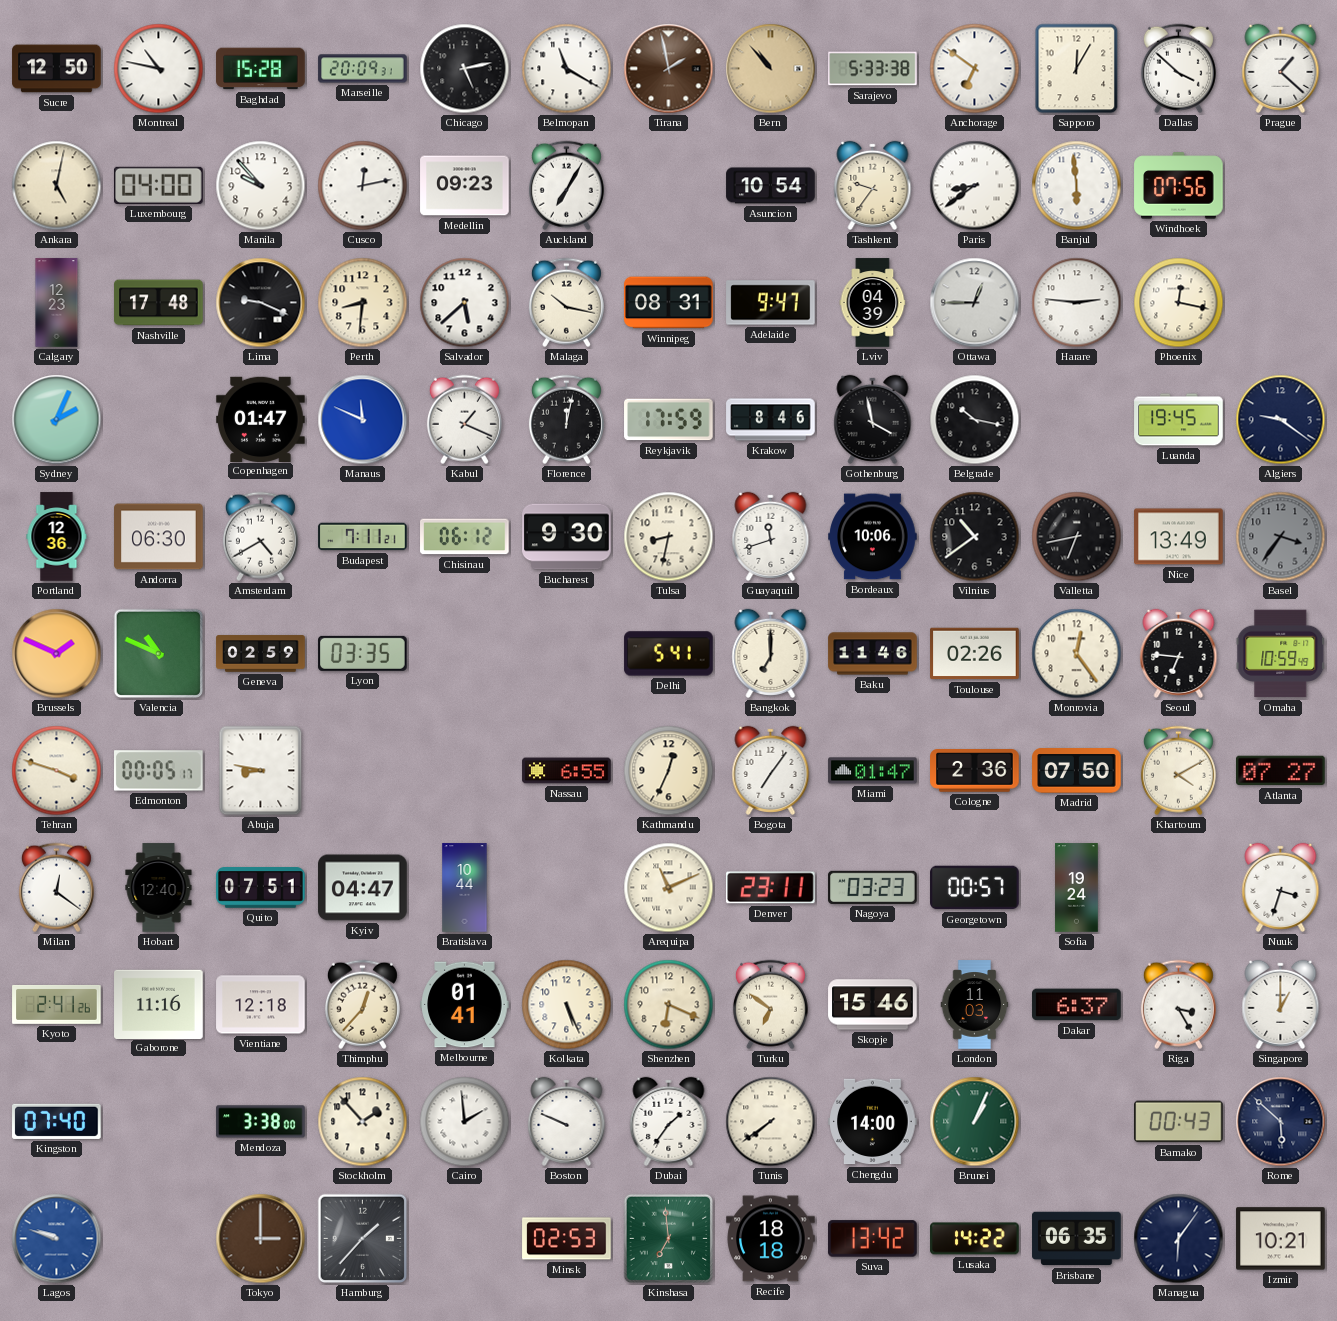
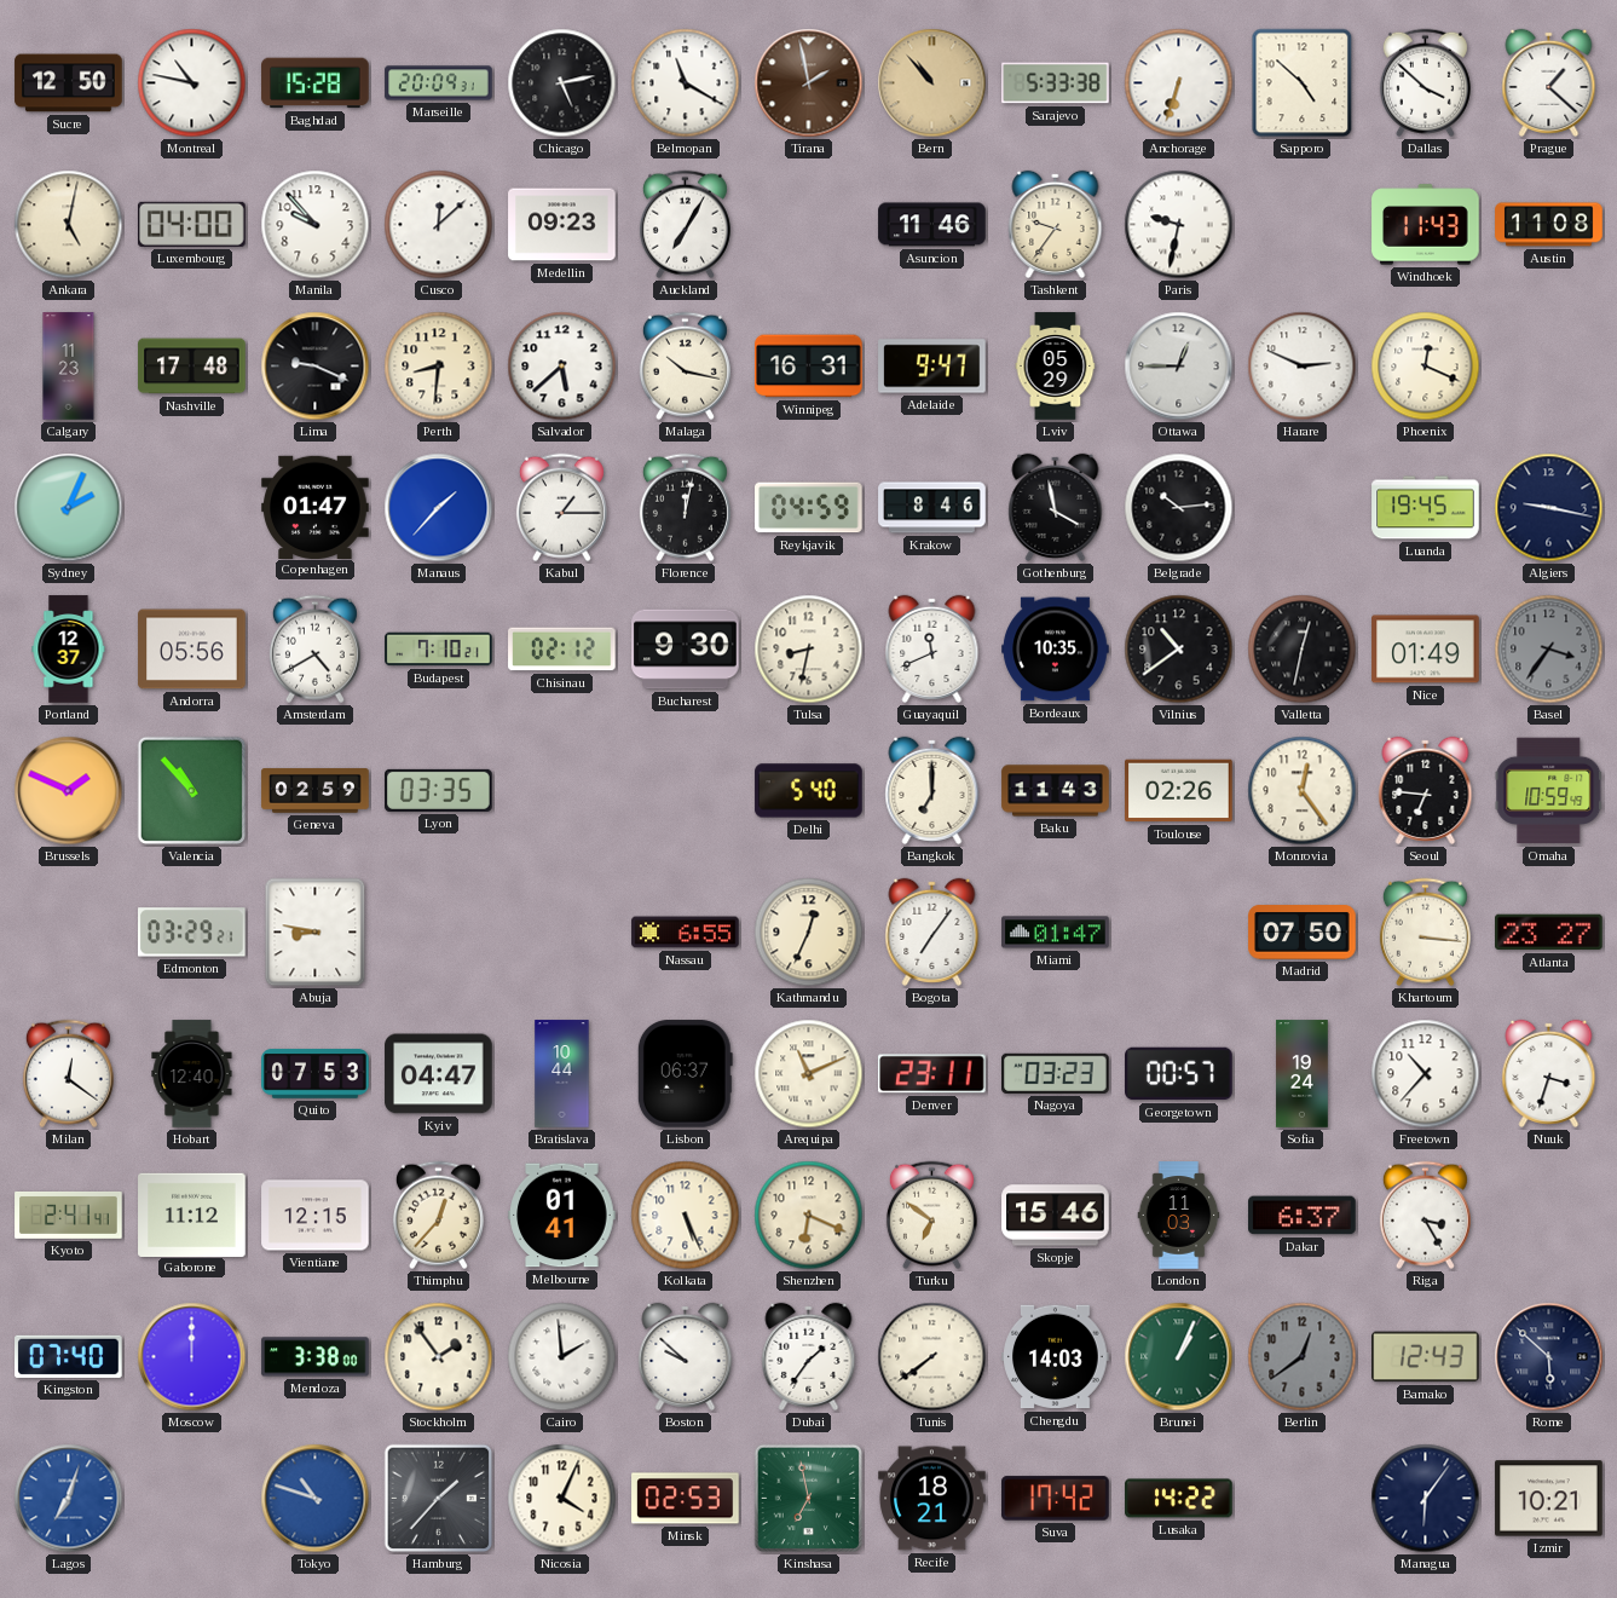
Anchorage: 6:51 -> 6:33
Sapporo: 12:05 -> 4:52
Cusco: 12:13 -> 12:08
Asuncion: 10:54 -> 11:46
Paris: 8:39 -> 9:32
Banjul: 5:59 -> none
Windhoek: 07:56 -> 11:43
Austin: none -> 11:08
Calgary: 12:23 -> 11:23
Winnipeg: 08:31 -> 16:31
Lviv: 04:39 -> 05:29
Harare: 2:46 -> 2:49
Phoenix: 12:17 -> 12:19
Manaus: 11:49 -> 1:37
Kabul: 1:19 -> 1:15
Reykjavik: 17:59 -> 04:59
Belgrade: 10:17 -> 10:14
Algiers: 9:21 -> 9:17
Portland: 12:36 -> 12:37
Andorra: 06:30 -> 05:56
Budapest: 7:11 -> 7:10
Chisinau: 06:12 -> 02:12
Guayaquil: 11:42 -> 11:41
Bordeaux: 10:06 -> 10:35
Valletta: 6:43 -> 12:32
Nice: 13:49 -> 01:49
Valencia: 10:49 -> 10:53
Delhi: 5:41 -> 5:40
Baku: 11:46 -> 11:43
Tehran: 3:48 -> none
Edmonton: 00:05 -> 03:29
Cologne: 2:36 -> none
Khartoum: 4:10 -> 3:16
Atlanta: 07:27 -> 23:27
Quito: 07:51 -> 07:53
Lisbon: none -> 06:37
Freetown: none -> 10:37
Kyoto: 2:41:26 -> 2:41:41
Gaborone: 11:16 -> 11:12
Vientiane: 12:18 -> 12:15
Singapore: 1:00 -> none
Moscow: none -> 12:00
Stockholm: 1:53 -> 1:54
Boston: 9:49 -> 9:52
Chengdu: 14:00 -> 14:03
Berlin: none -> 12:39
Bamako: 00:43 -> 12:43
Lagos: 9:48 -> 7:03
Tokyo: 3:00 -> 10:48
Tokyo dial: brown -> blue
Nicosia: none -> 4:04
Kinshasa: 6:59 -> 6:58
Recife: 18:18 -> 18:21
Suva: 13:42 -> 17:42
Brisbane: 06:35 -> none
